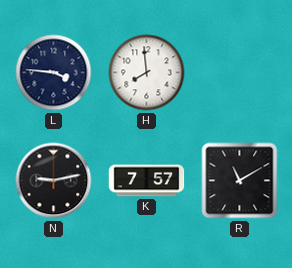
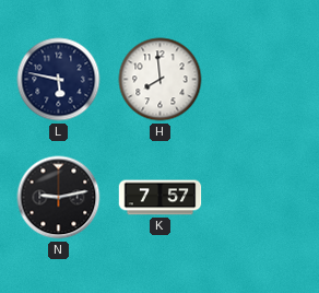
L: 3:46 -> 5:47
R: 11:10 -> none
